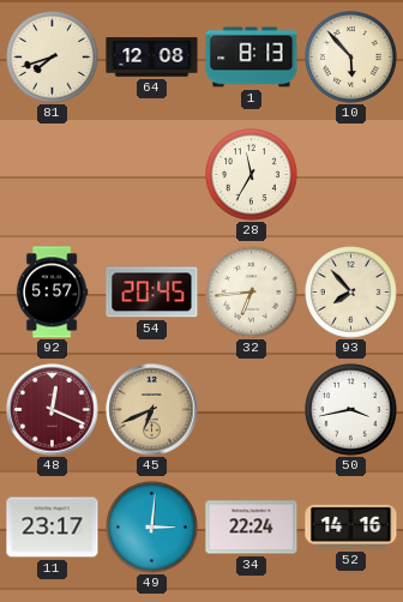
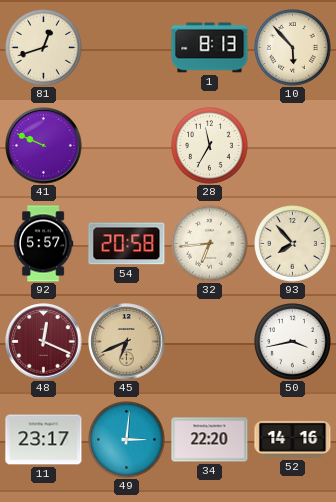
81: 7:42 -> 12:42
64: 12:08 -> none
41: none -> 9:49
54: 20:45 -> 20:58
34: 22:24 -> 22:20
